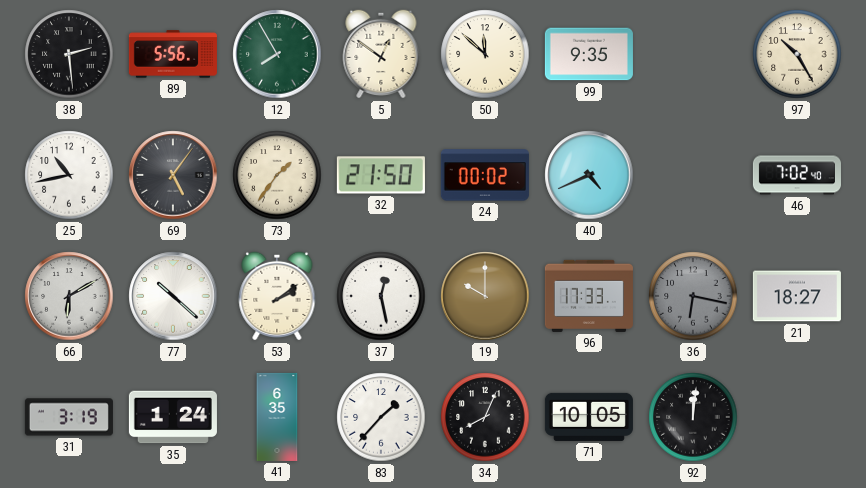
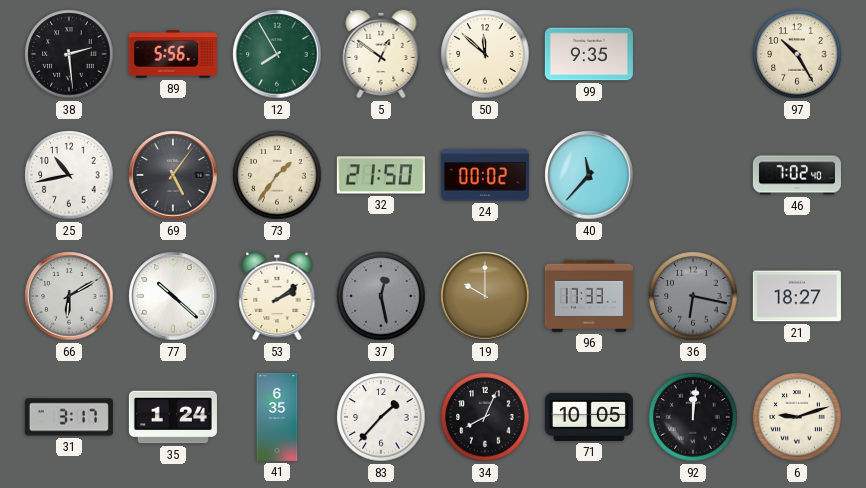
40: 4:41 -> 11:37
37 dial: white -> grey
31: 3:19 -> 3:17
6: none -> 9:12
